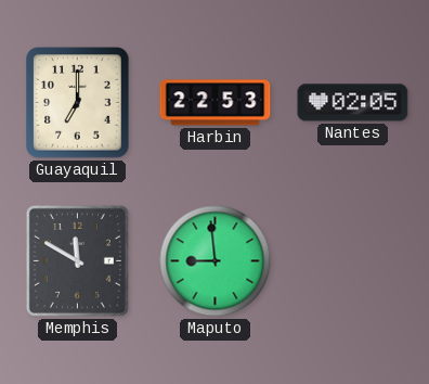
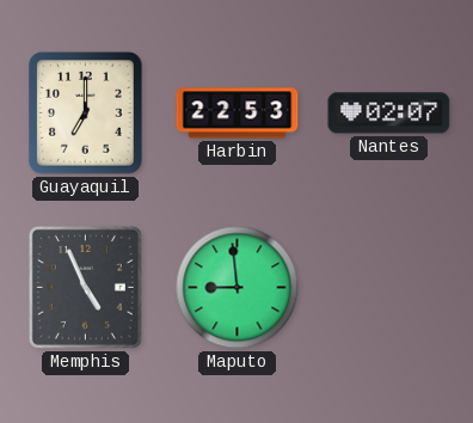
Nantes: 02:05 -> 02:07
Memphis: 11:50 -> 4:56
